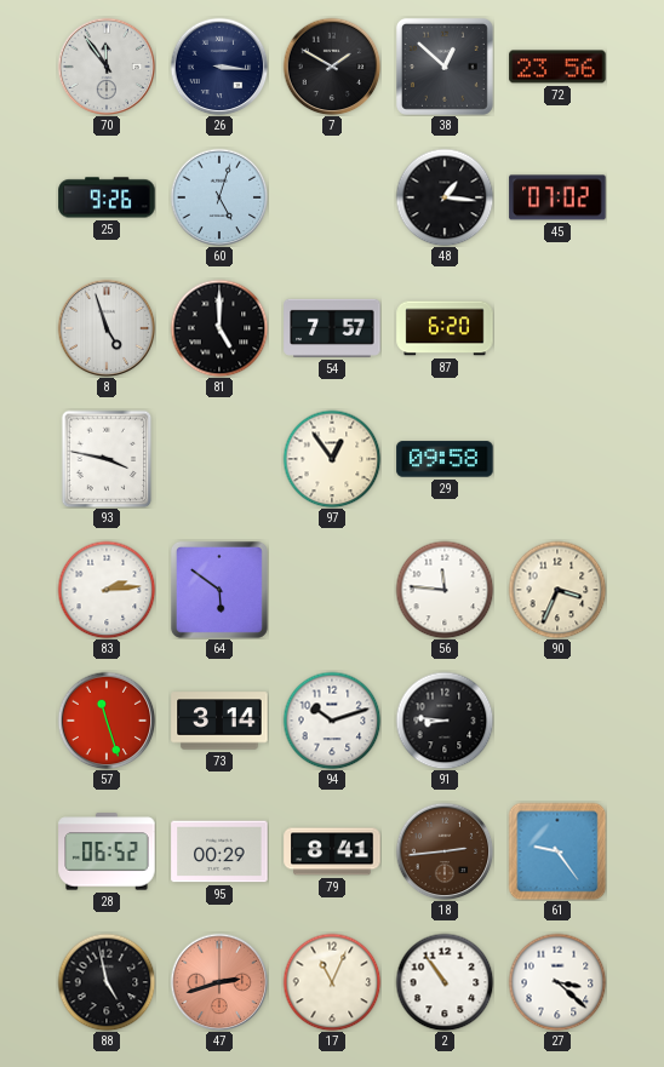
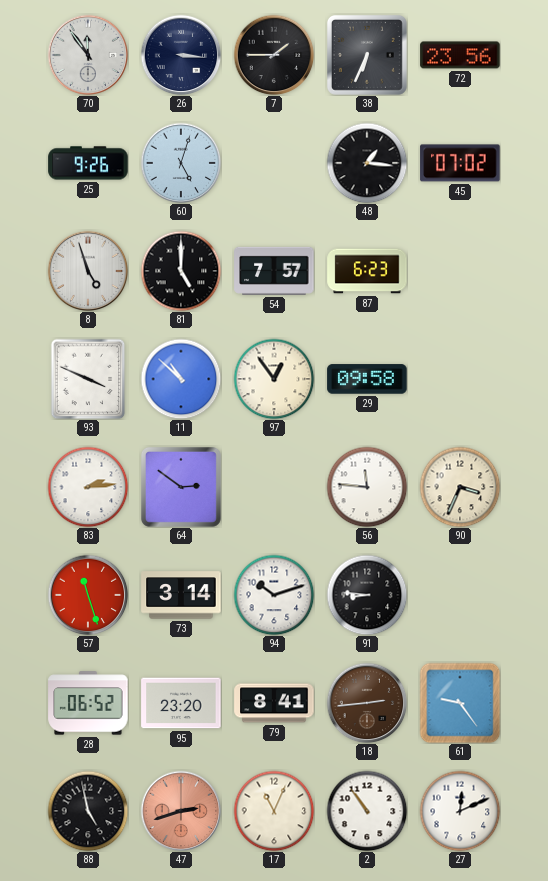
7: 1:50 -> 1:45
38: 12:52 -> 6:34
87: 6:20 -> 6:23
93: 3:47 -> 3:49
11: none -> 10:52
64: 5:51 -> 2:51
95: 00:29 -> 23:20
27: 3:22 -> 12:11
